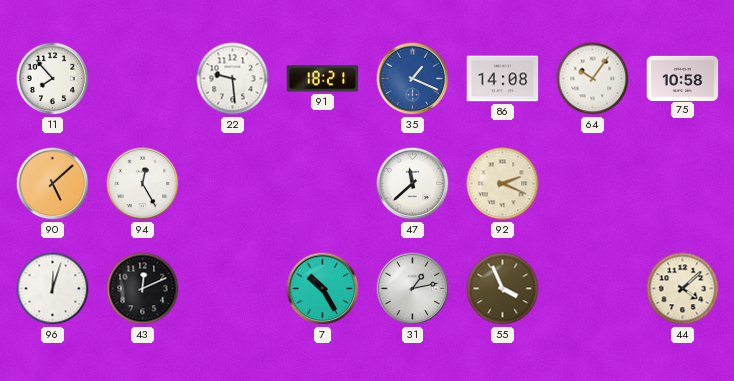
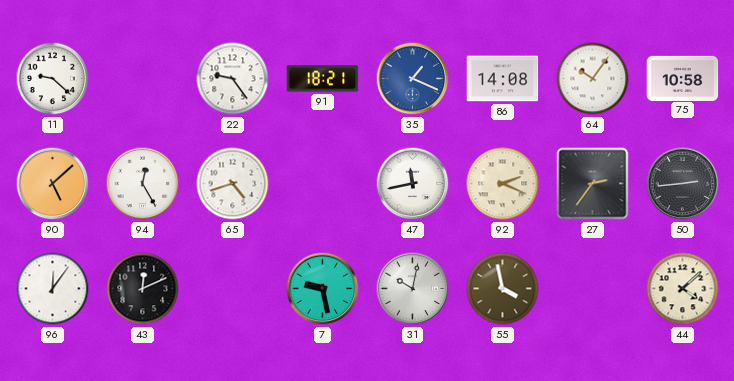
11: 7:53 -> 9:22
22: 9:29 -> 9:24
65: none -> 4:42
47: 11:38 -> 11:43
27: none -> 2:36
50: none -> 2:44
96: 12:03 -> 12:06
7: 10:25 -> 9:28
31: 1:13 -> 10:02
55: 3:56 -> 3:58
